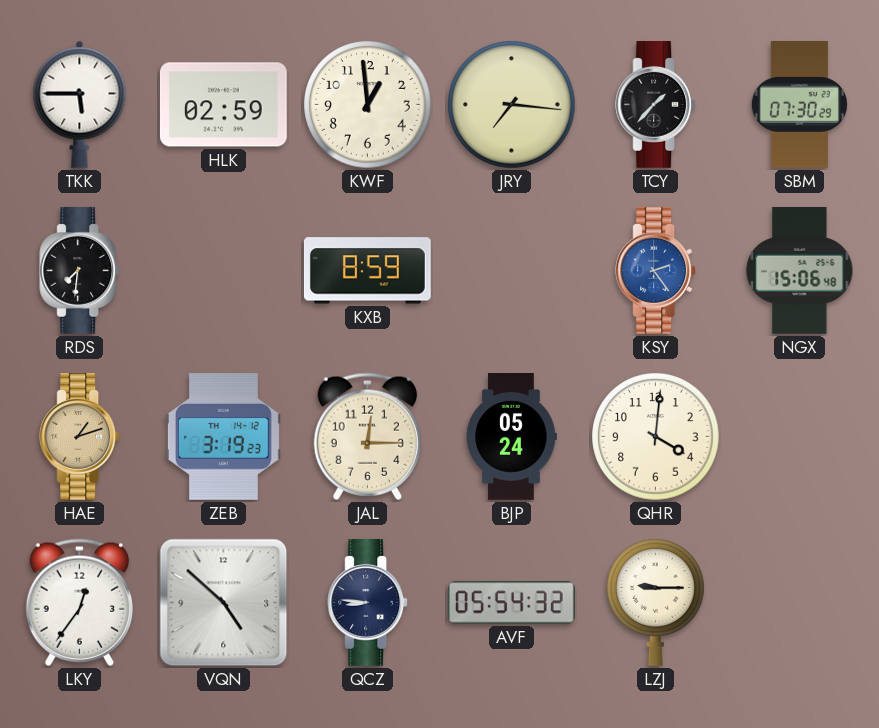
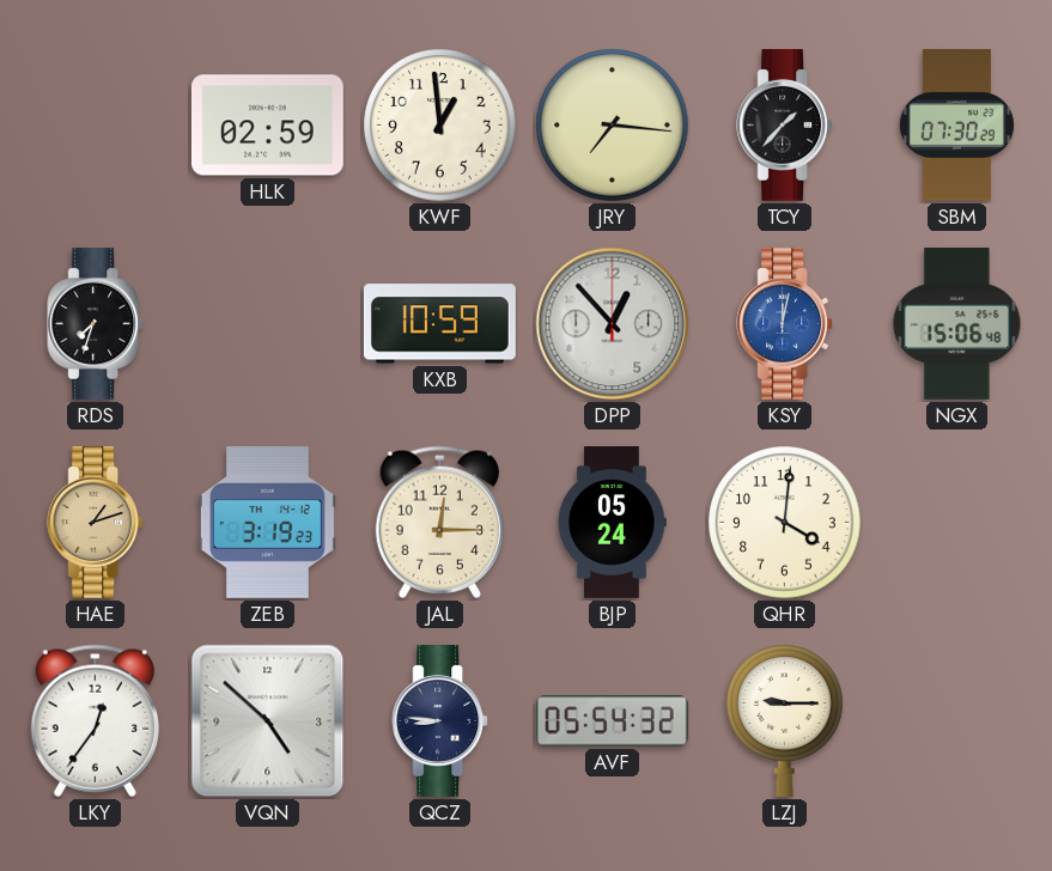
TKK: 5:45 -> none
RDS: 7:31 -> 7:33
KXB: 8:59 -> 10:59
DPP: none -> 12:53
KSY: 2:24 -> 12:02
